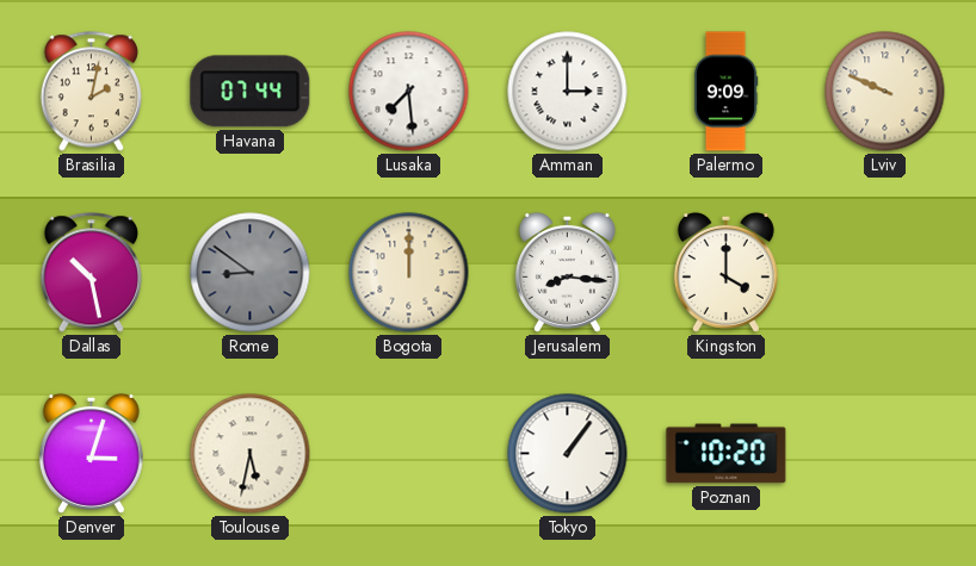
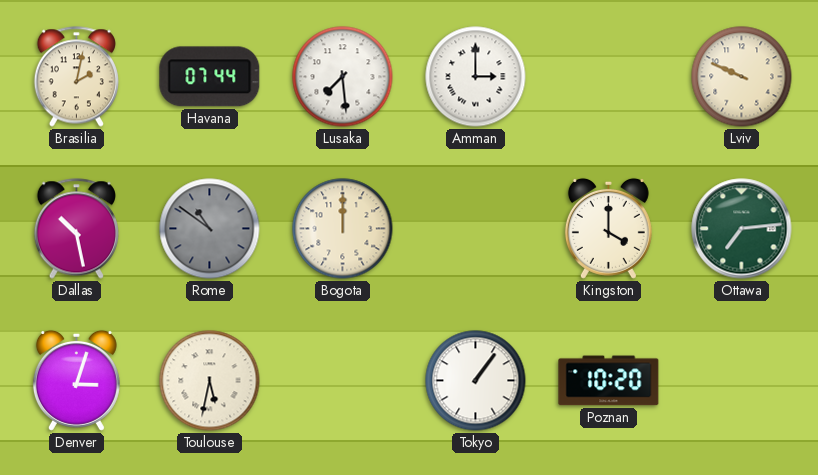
Palermo: 9:09 -> none
Rome: 8:51 -> 10:51
Jerusalem: 8:16 -> none
Ottawa: none -> 7:14
